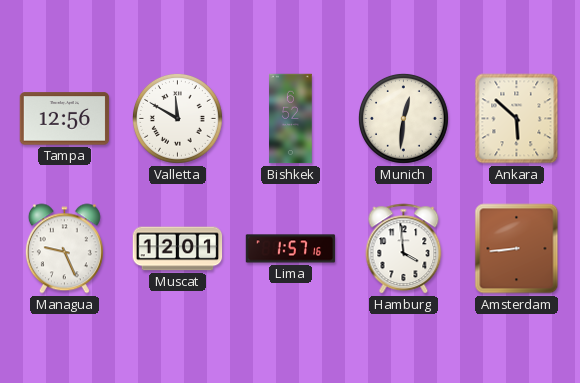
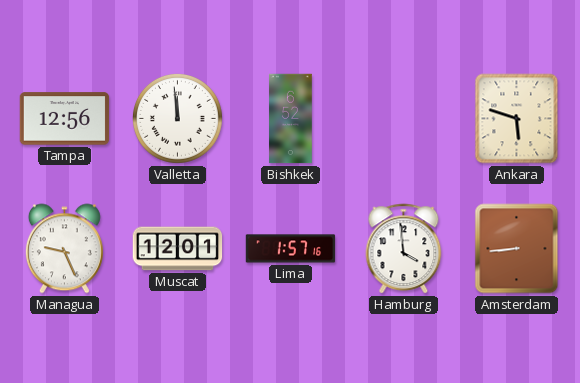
Valletta: 11:50 -> 11:59
Munich: 12:31 -> none
Ankara: 5:52 -> 5:48
